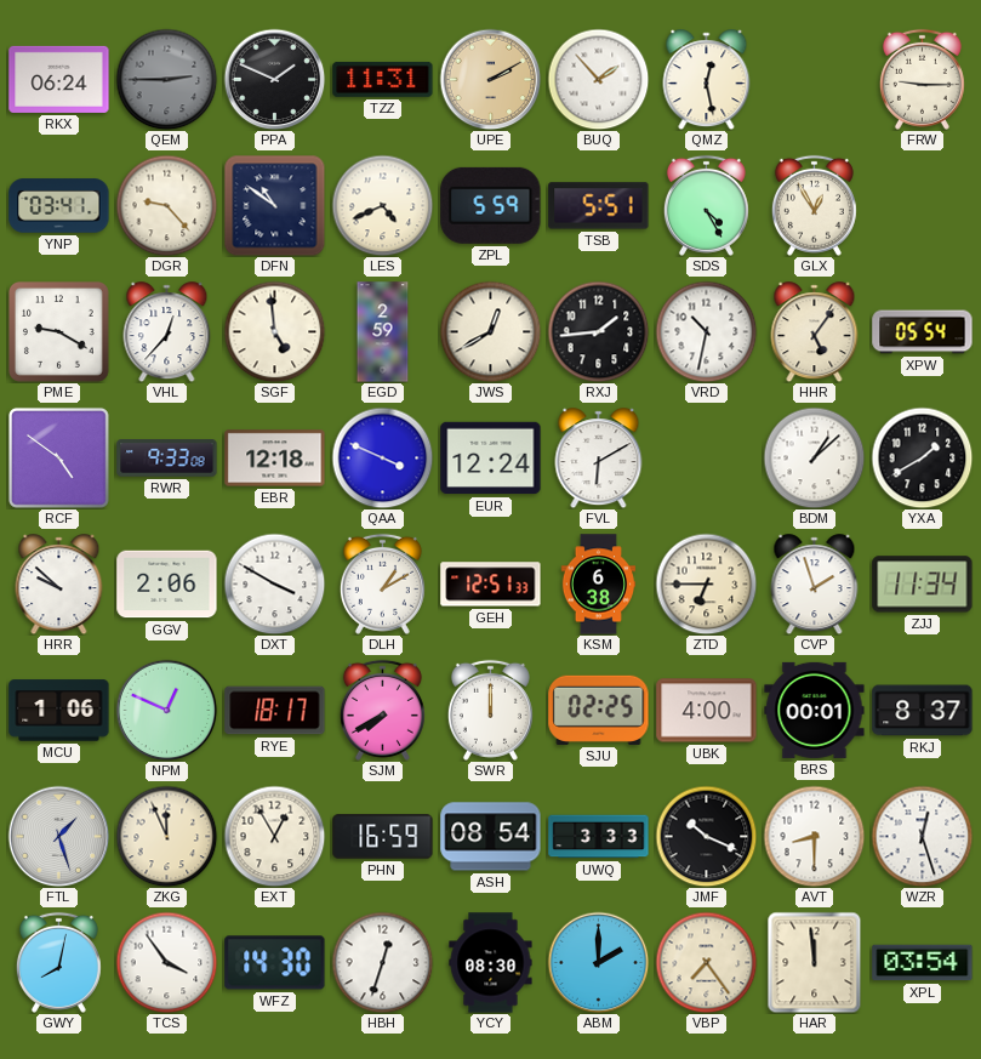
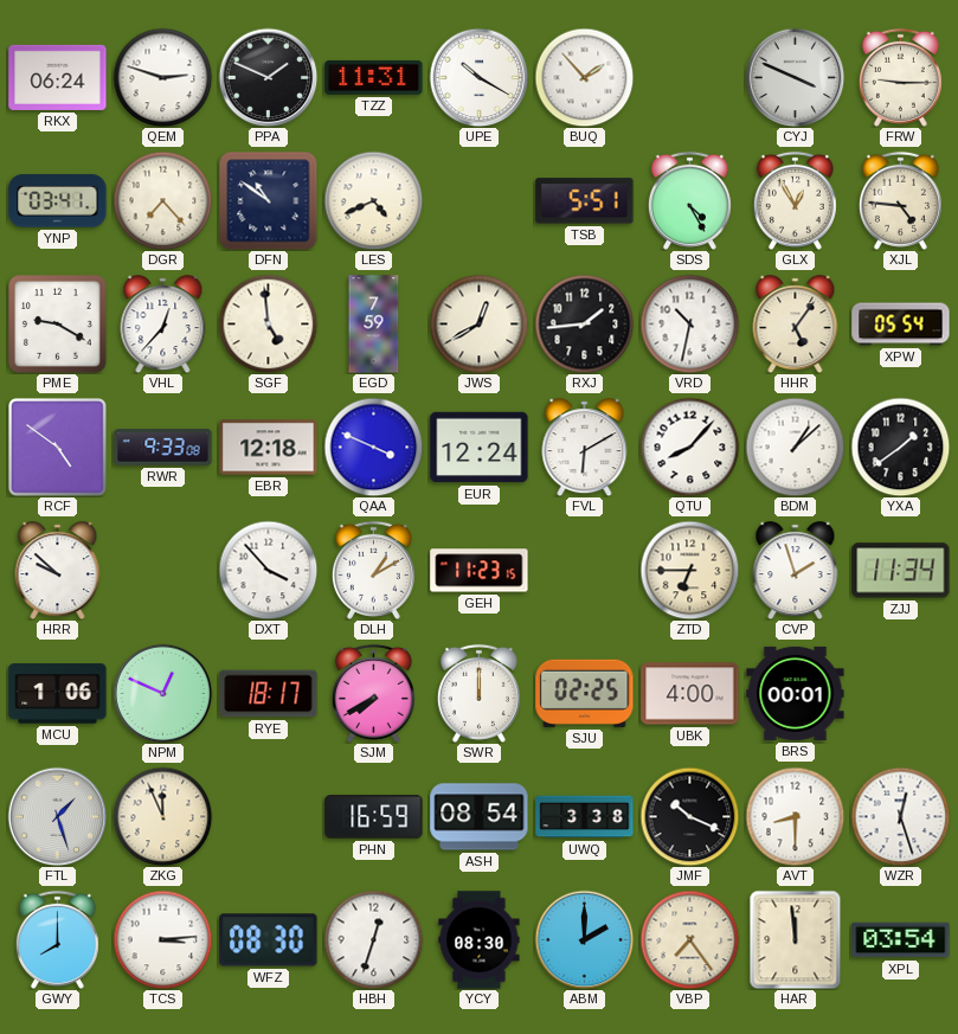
QEM: 2:45 -> 2:48
QEM dial: grey -> white
UPE: 2:10 -> 10:20
UPE dial: champagne -> white
QMZ: 12:28 -> none
CYJ: none -> 3:49
DGR: 9:23 -> 7:23
ZPL: 5:59 -> none
XJL: none -> 4:46
EGD: 2:59 -> 7:59
QTU: none -> 8:07
YXA: 1:40 -> 1:39
GGV: 2:06 -> none
DXT: 3:50 -> 3:53
GEH: 12:51 -> 11:23
KSM: 6:38 -> none
RKJ: 8:37 -> none
EXT: 12:55 -> none
UWQ: 3:33 -> 3:38
GWY: 8:02 -> 8:00
TCS: 3:54 -> 3:14
WFZ: 14:30 -> 08:30
